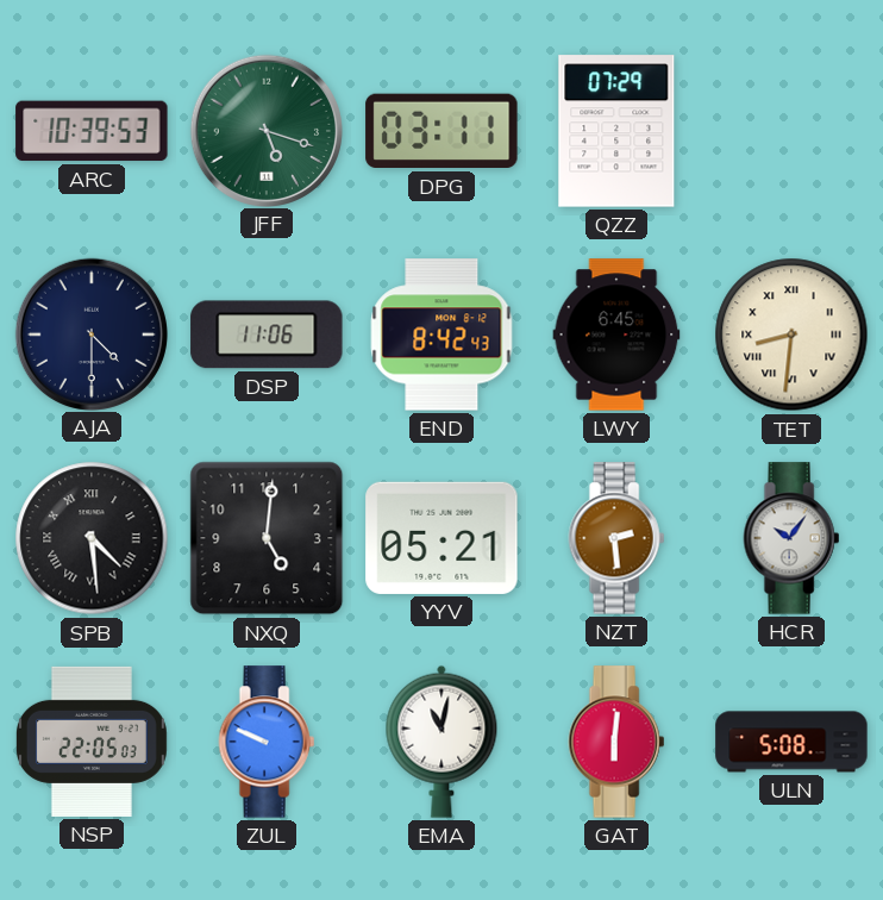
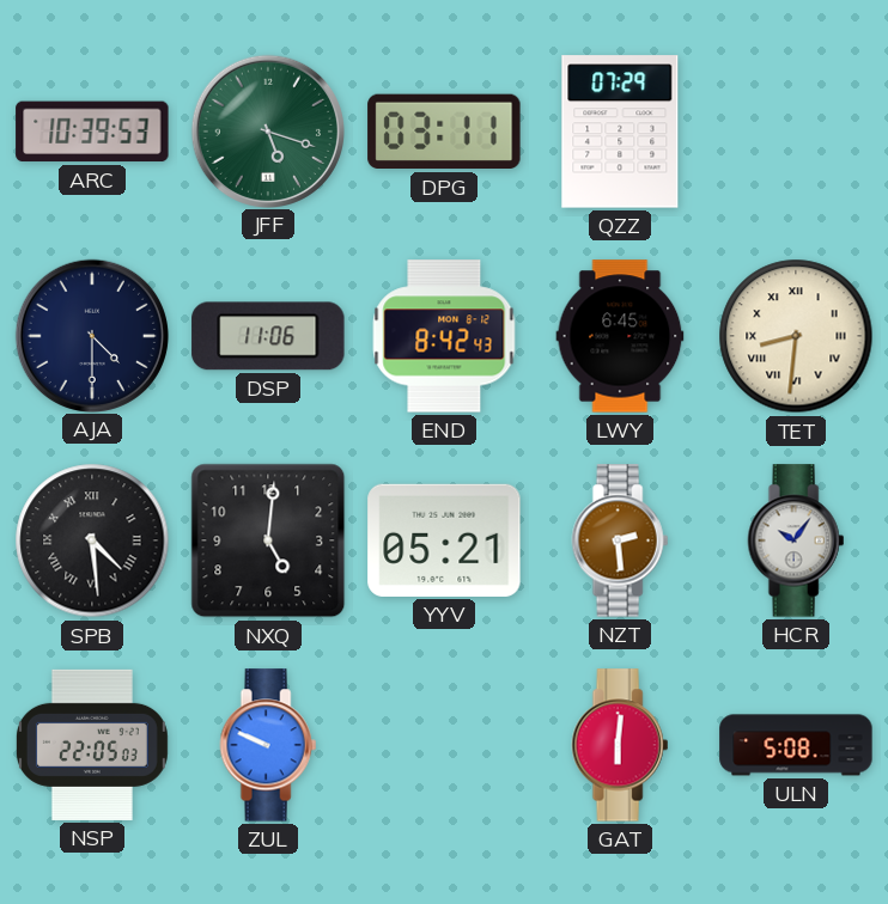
EMA: 11:02 -> none
